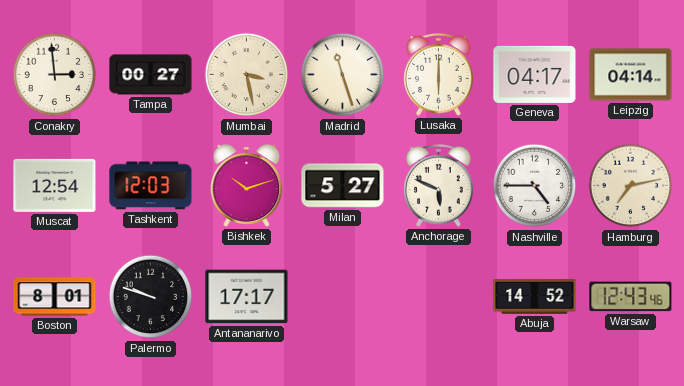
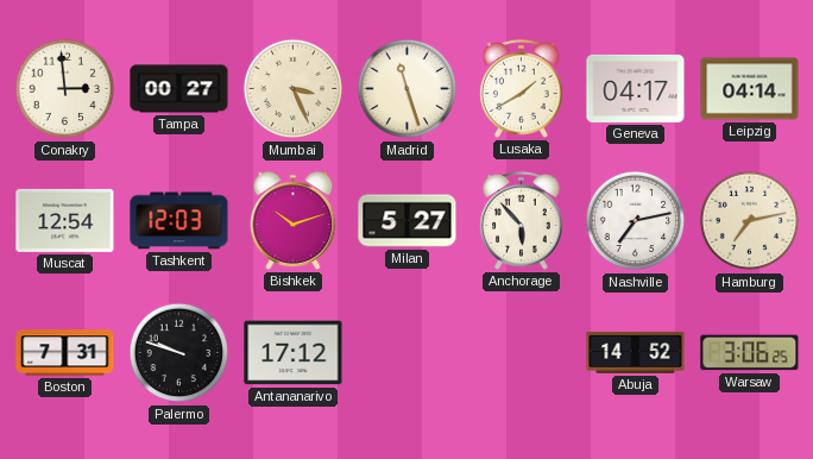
Mumbai: 3:28 -> 3:26
Lusaka: 6:00 -> 1:40
Anchorage: 5:49 -> 5:53
Nashville: 4:45 -> 7:13
Boston: 8:01 -> 7:31
Antananarivo: 17:17 -> 17:12
Warsaw: 12:43 -> 3:06
